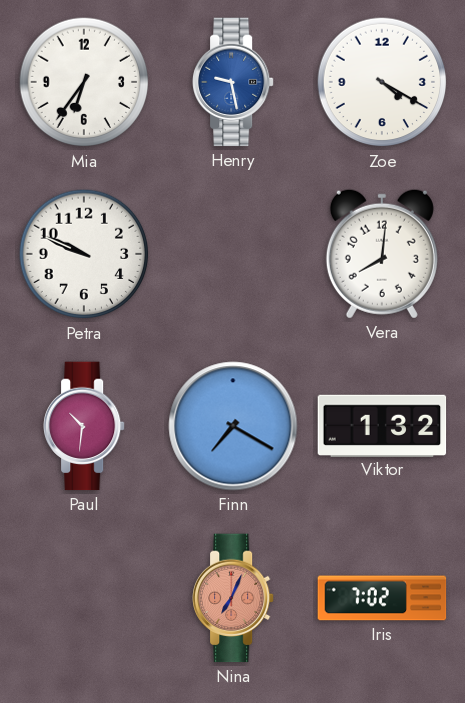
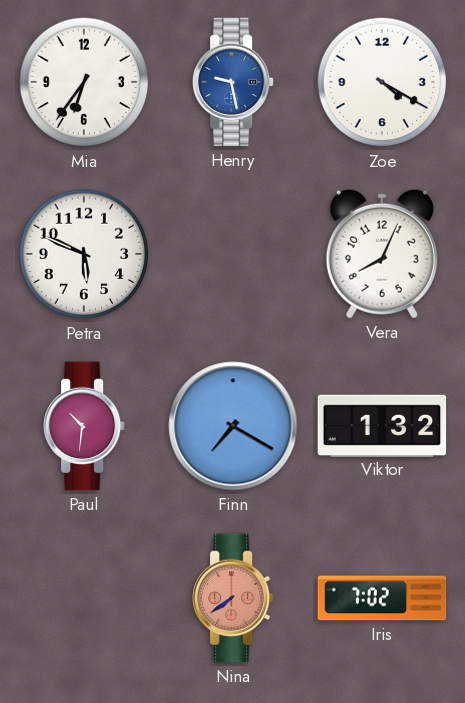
Petra: 9:49 -> 5:49
Vera: 8:01 -> 8:04
Nina: 7:04 -> 7:39
